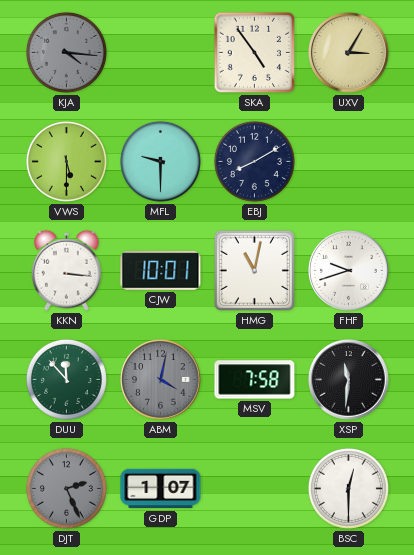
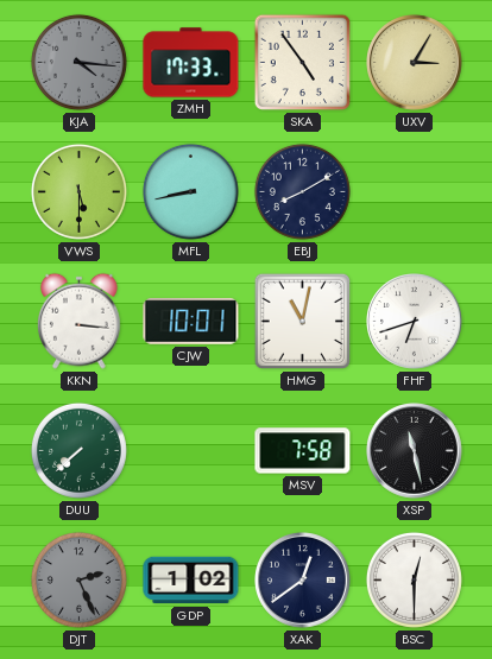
ZMH: none -> 17:33
MFL: 9:30 -> 8:43
FHF: 9:42 -> 6:42
DUU: 11:53 -> 7:38
ABM: 4:02 -> none
XSP: 11:31 -> 11:28
GDP: 1:07 -> 1:02
XAK: none -> 12:39
